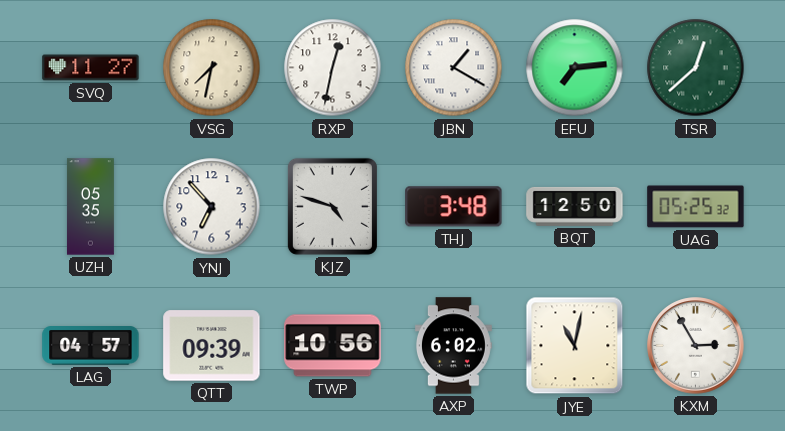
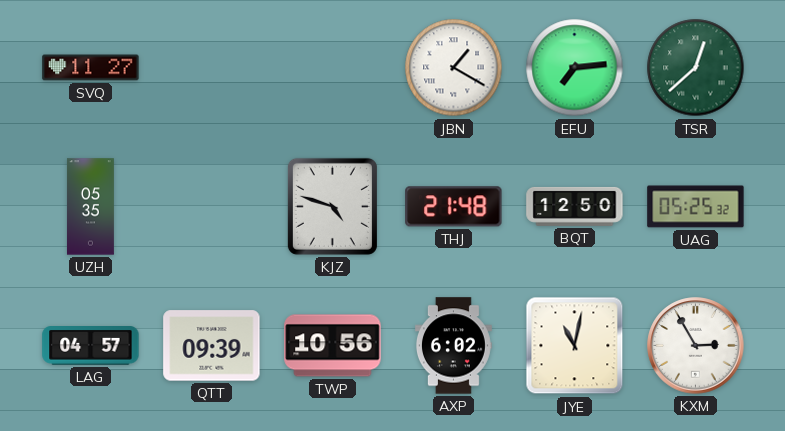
VSG: 7:32 -> none
RXP: 12:32 -> none
YNJ: 6:53 -> none
THJ: 3:48 -> 21:48
